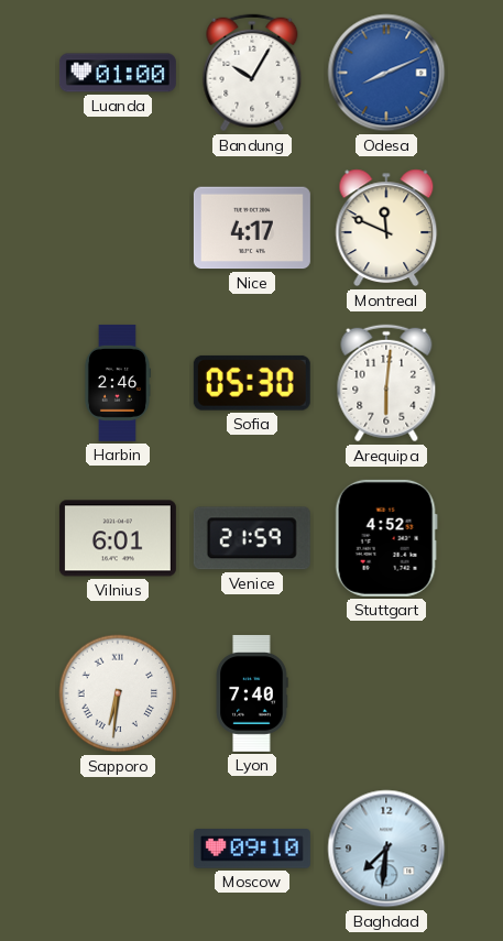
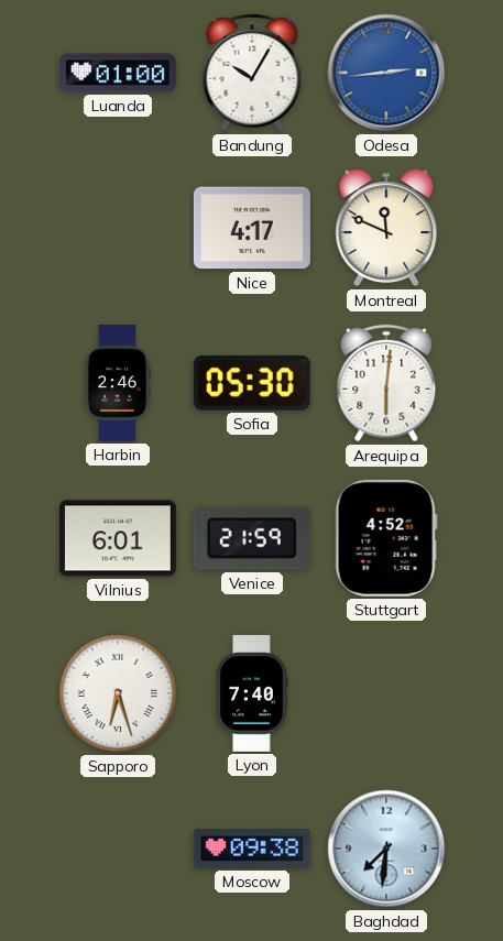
Odesa: 8:11 -> 2:44
Sapporo: 6:31 -> 6:27
Moscow: 09:10 -> 09:38
